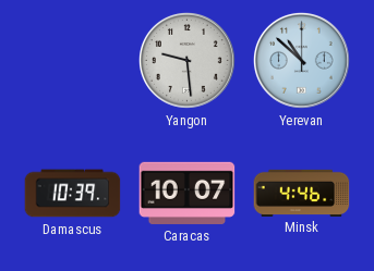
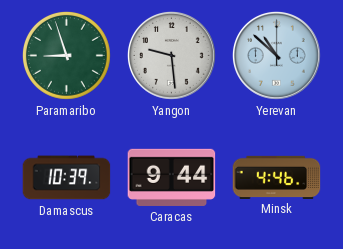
Paramaribo: none -> 8:57
Caracas: 10:07 -> 9:44
